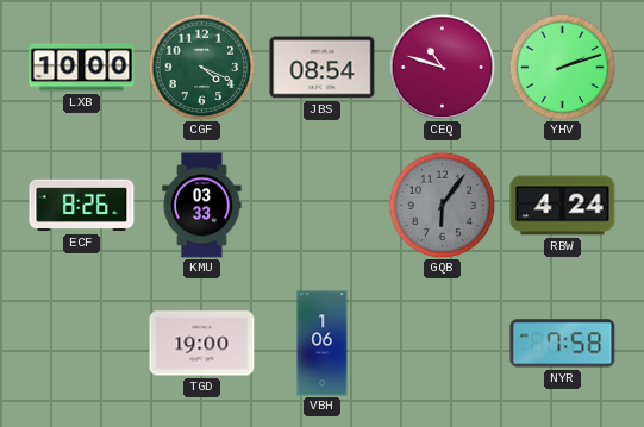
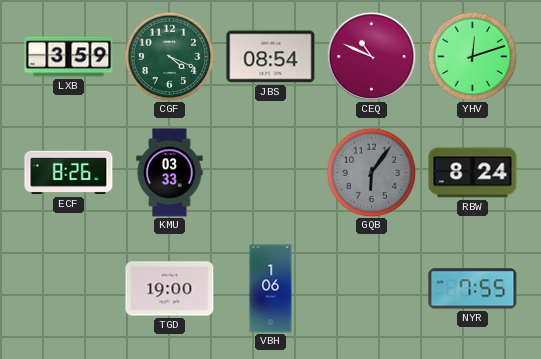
LXB: 10:00 -> 3:59
CEQ: 10:48 -> 10:49
YHV: 2:12 -> 12:12
RBW: 4:24 -> 8:24
NYR: 7:58 -> 7:55
